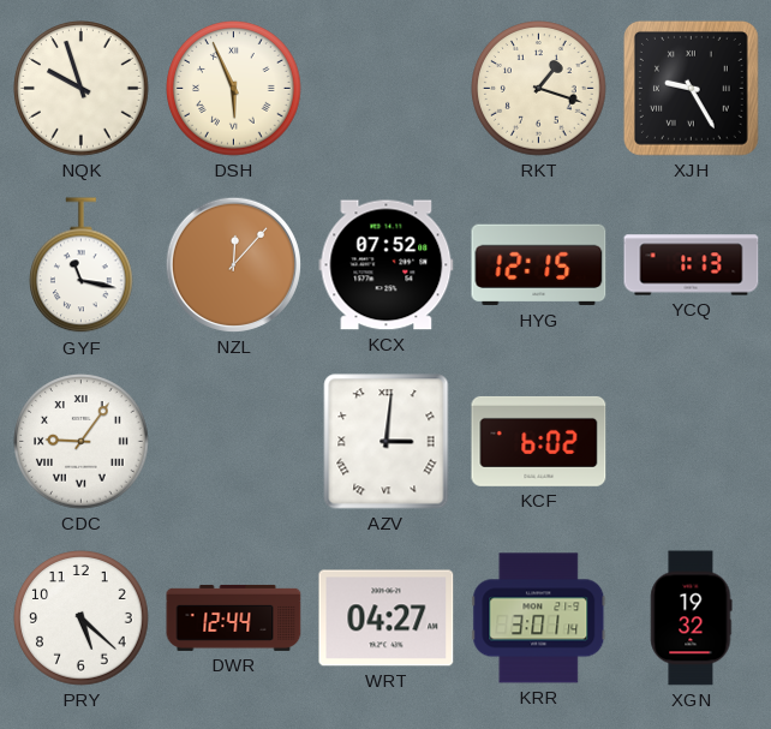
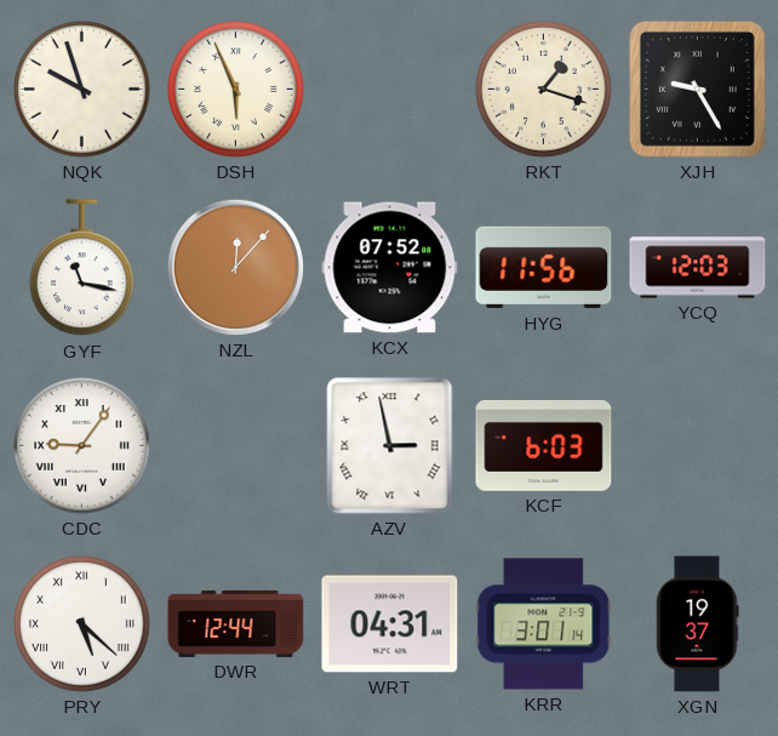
HYG: 12:15 -> 11:56
YCQ: 1:13 -> 12:03
AZV: 3:01 -> 2:58
KCF: 6:02 -> 6:03
PRY numerals: Arabic -> Roman
WRT: 04:27 -> 04:31
XGN: 19:32 -> 19:37
